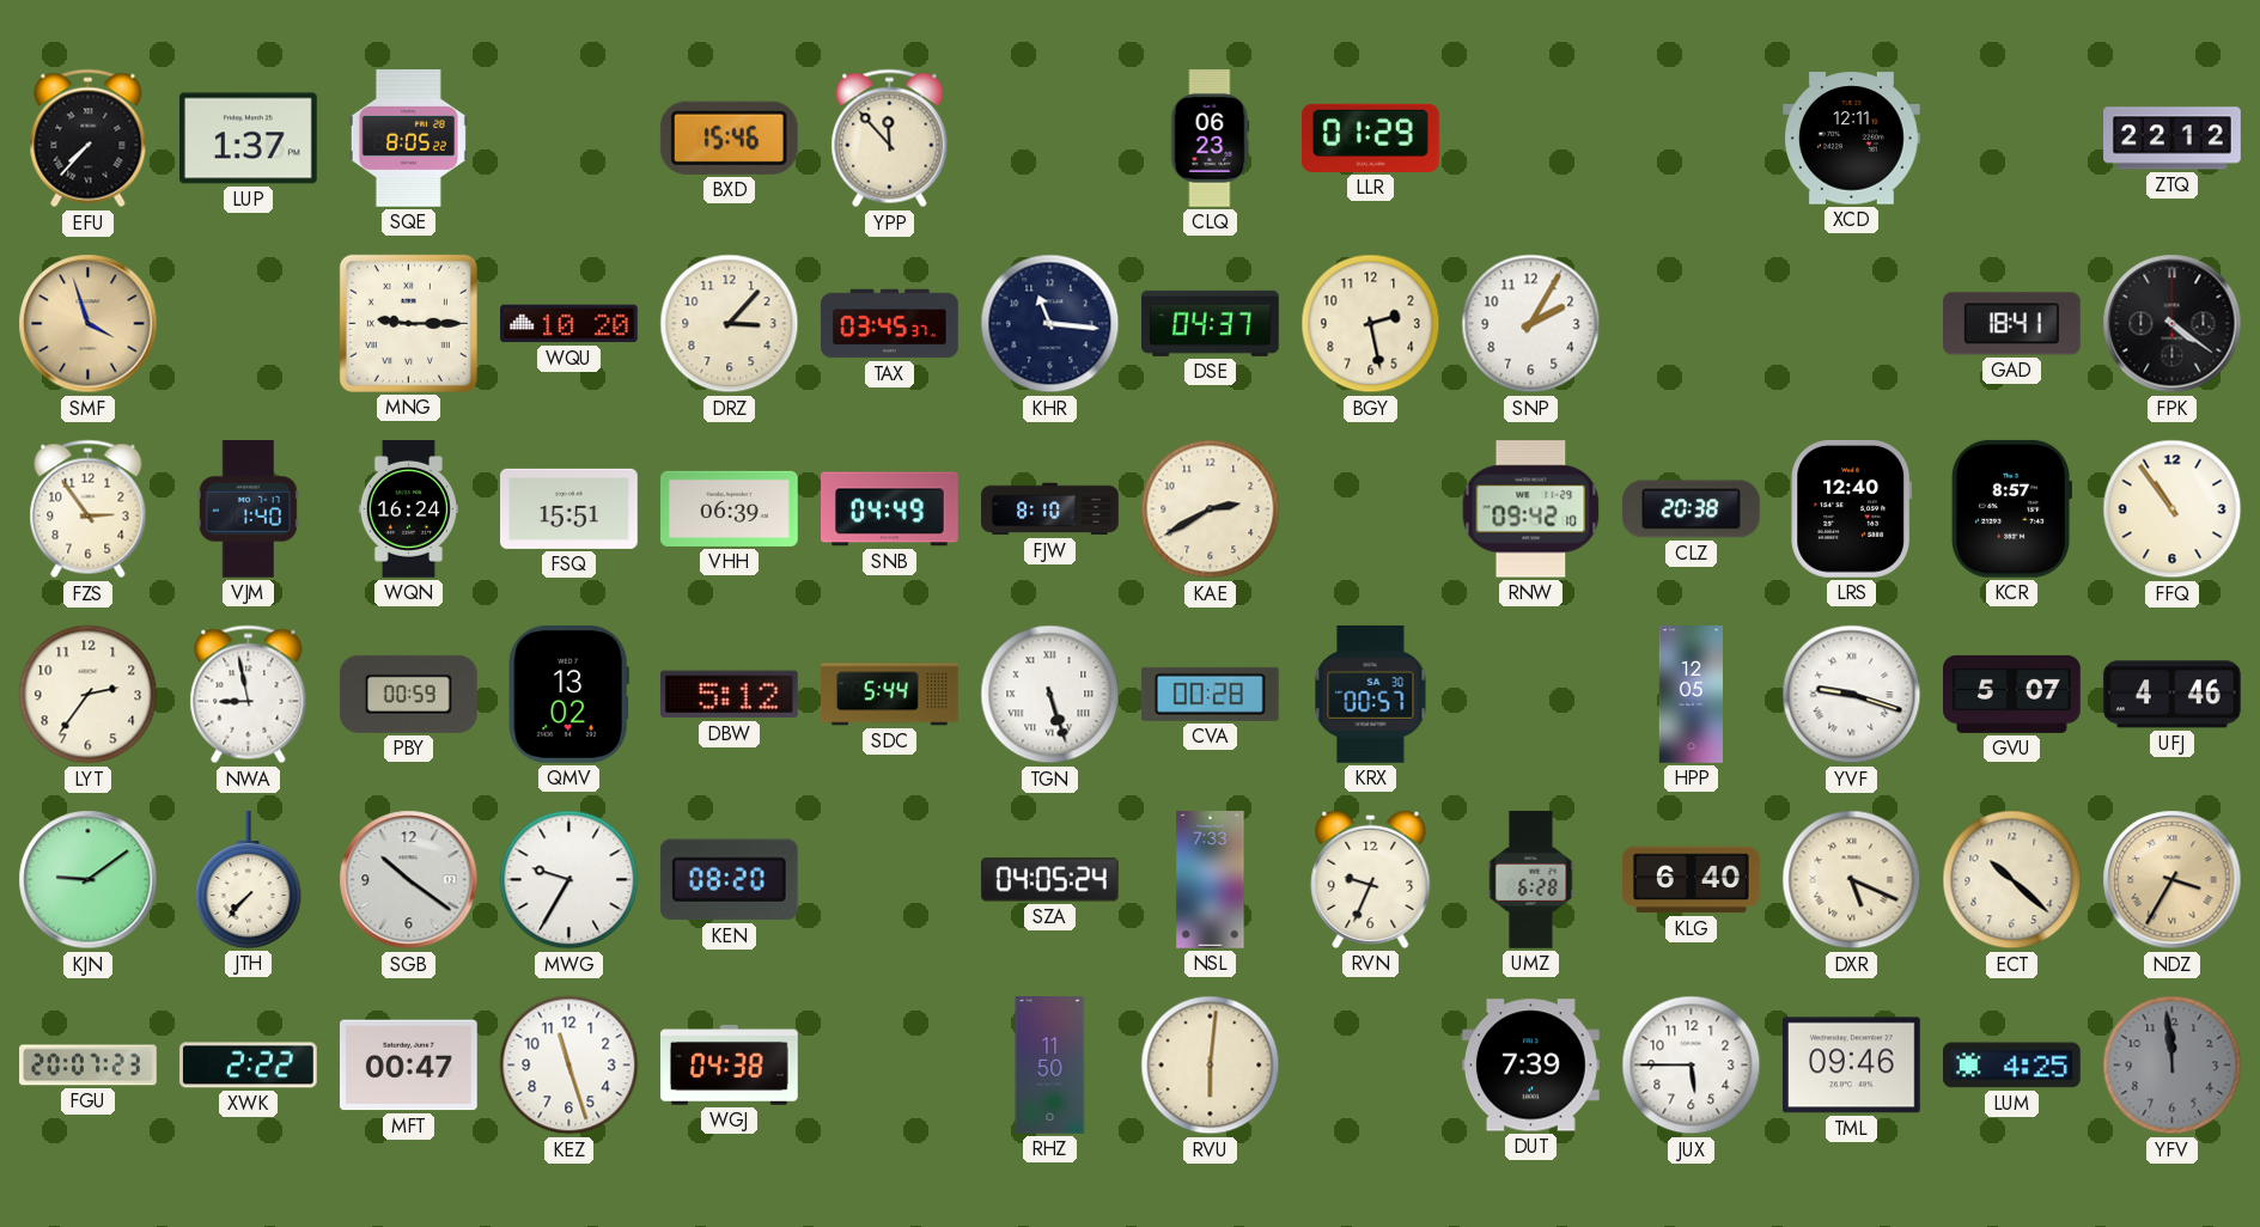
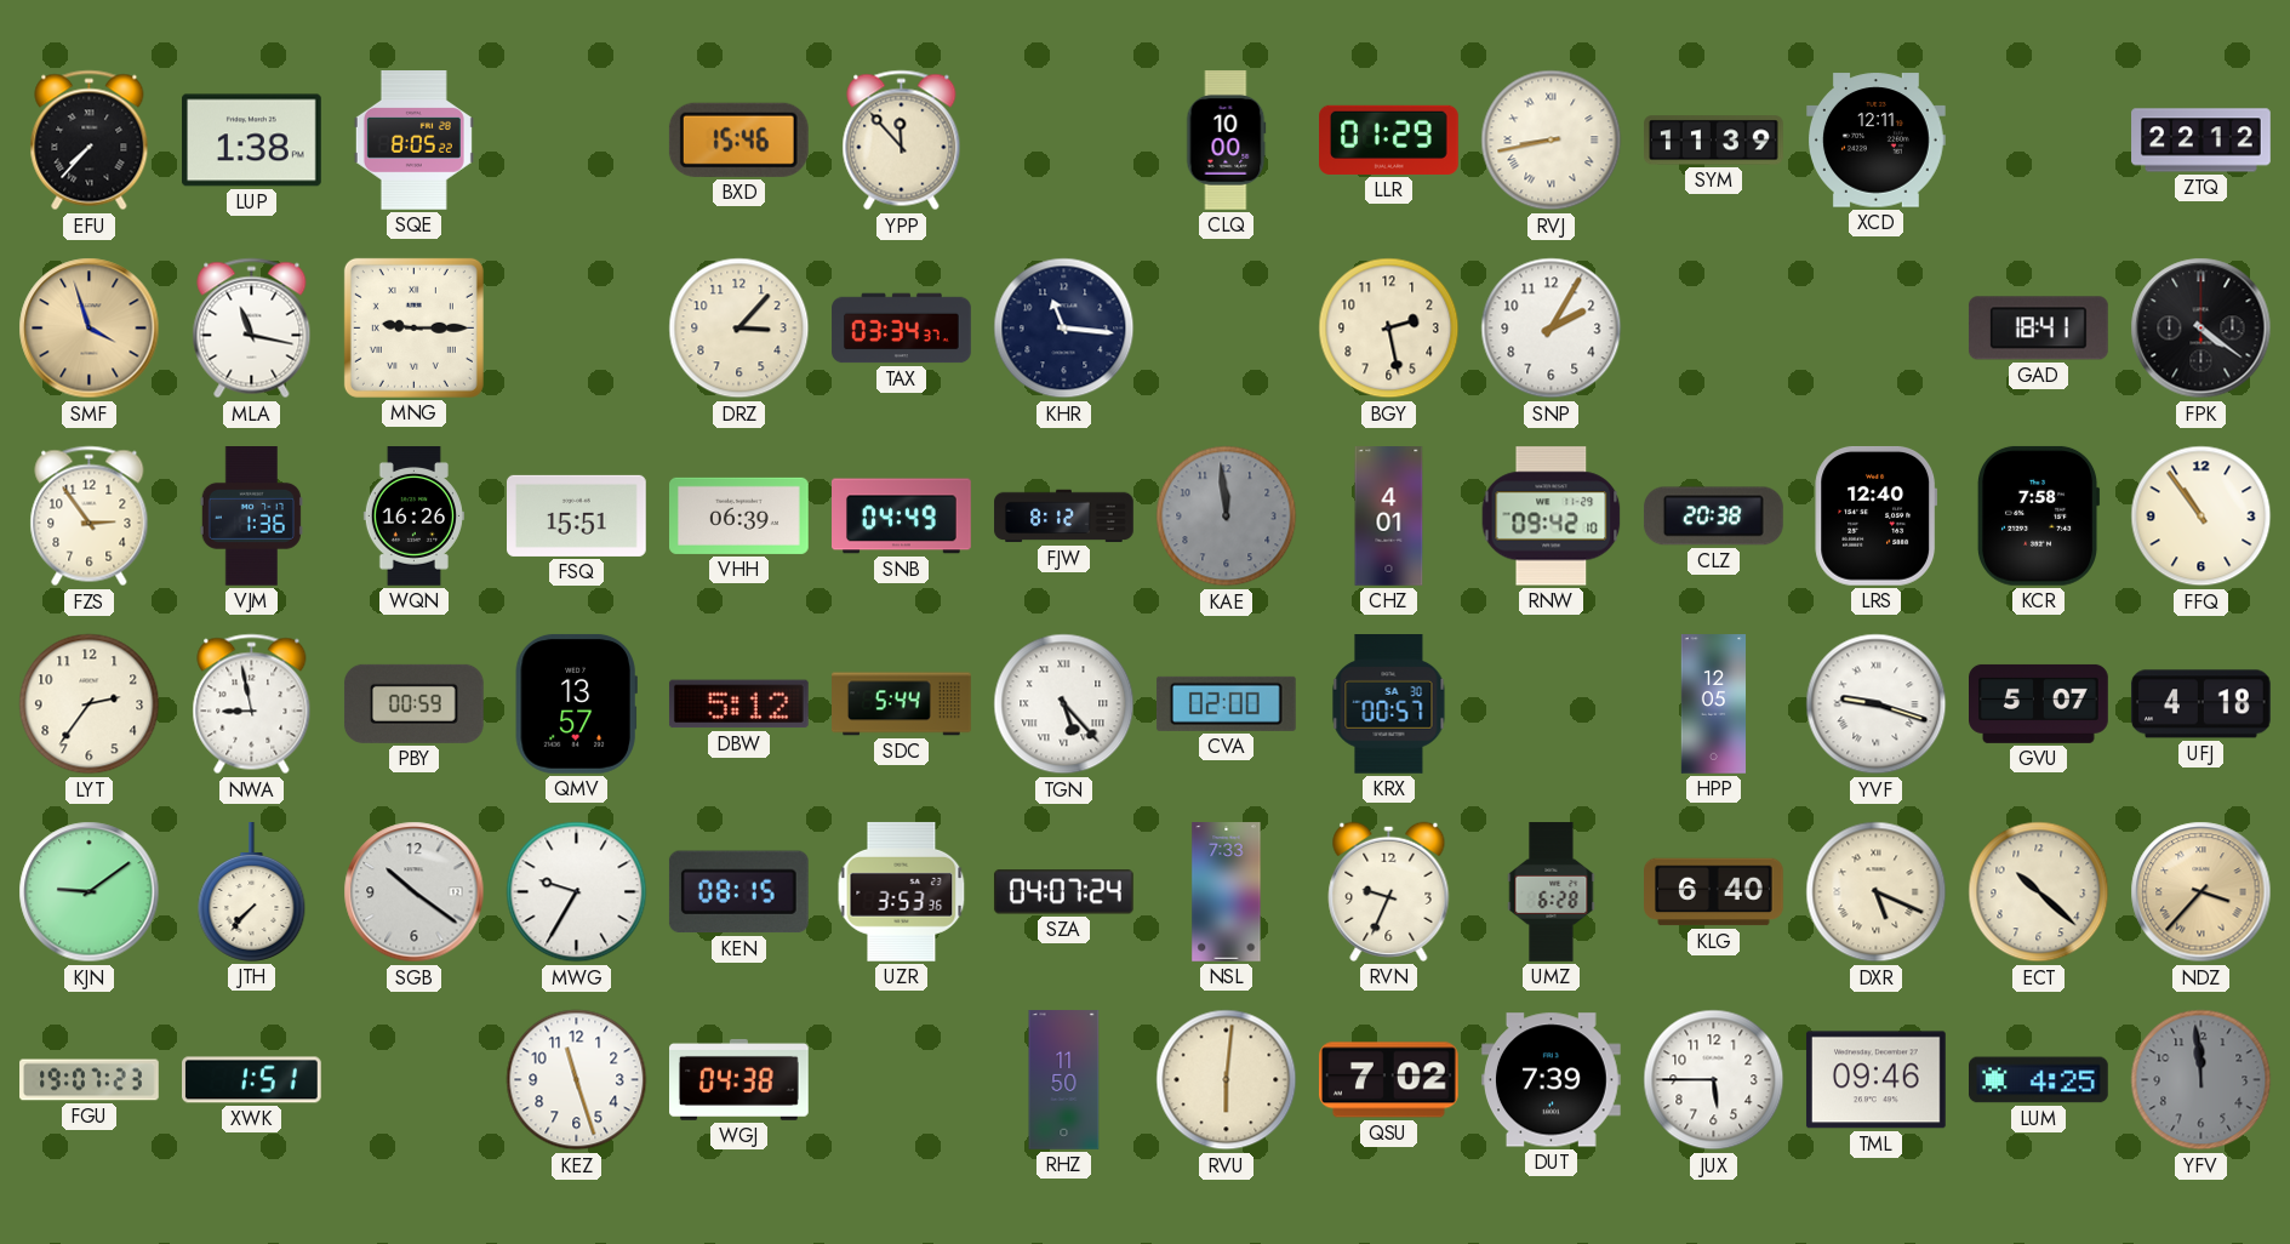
LUP: 1:37 -> 1:38
CLQ: 06:23 -> 10:00
RVJ: none -> 8:43
SYM: none -> 11:39
MLA: none -> 11:17
WQU: 10:20 -> none
TAX: 03:45 -> 03:34
DSE: 04:37 -> none
VJM: 1:40 -> 1:36
WQN: 16:24 -> 16:26
FJW: 8:10 -> 8:12
KAE: 2:40 -> 11:59
KAE dial: cream -> grey
CHZ: none -> 4:01
KCR: 8:57 -> 7:58
QMV: 13:02 -> 13:57
TGN: 5:27 -> 5:23
CVA: 00:28 -> 02:00
UFJ: 4:46 -> 4:18
KEN: 08:20 -> 08:15
UZR: none -> 3:53
SZA: 04:05 -> 04:07
NDZ: 3:35 -> 3:37
FGU: 20:07 -> 19:07
XWK: 2:22 -> 1:51
MFT: 00:47 -> none
QSU: none -> 7:02
